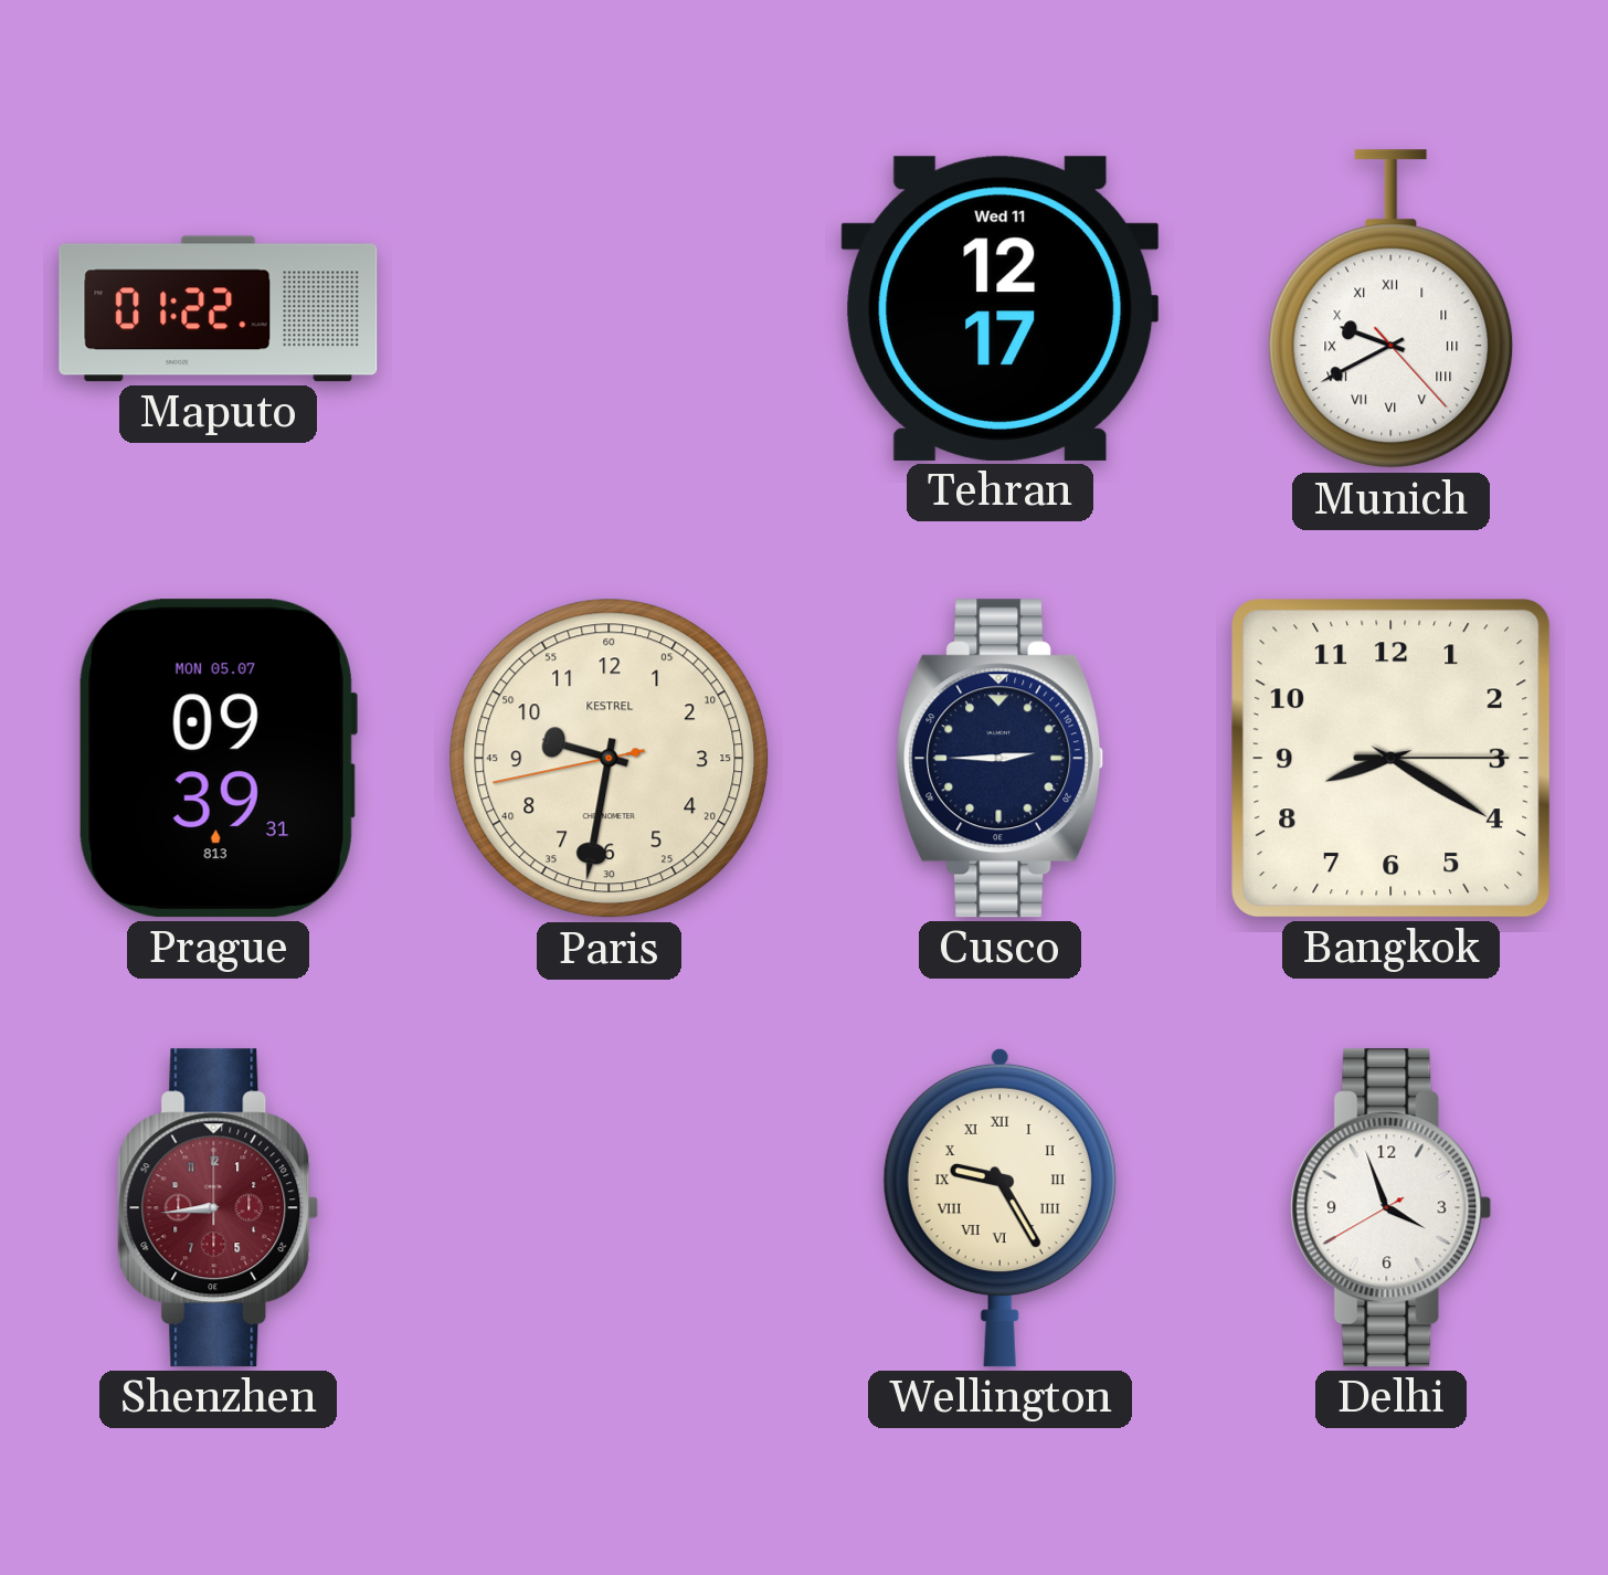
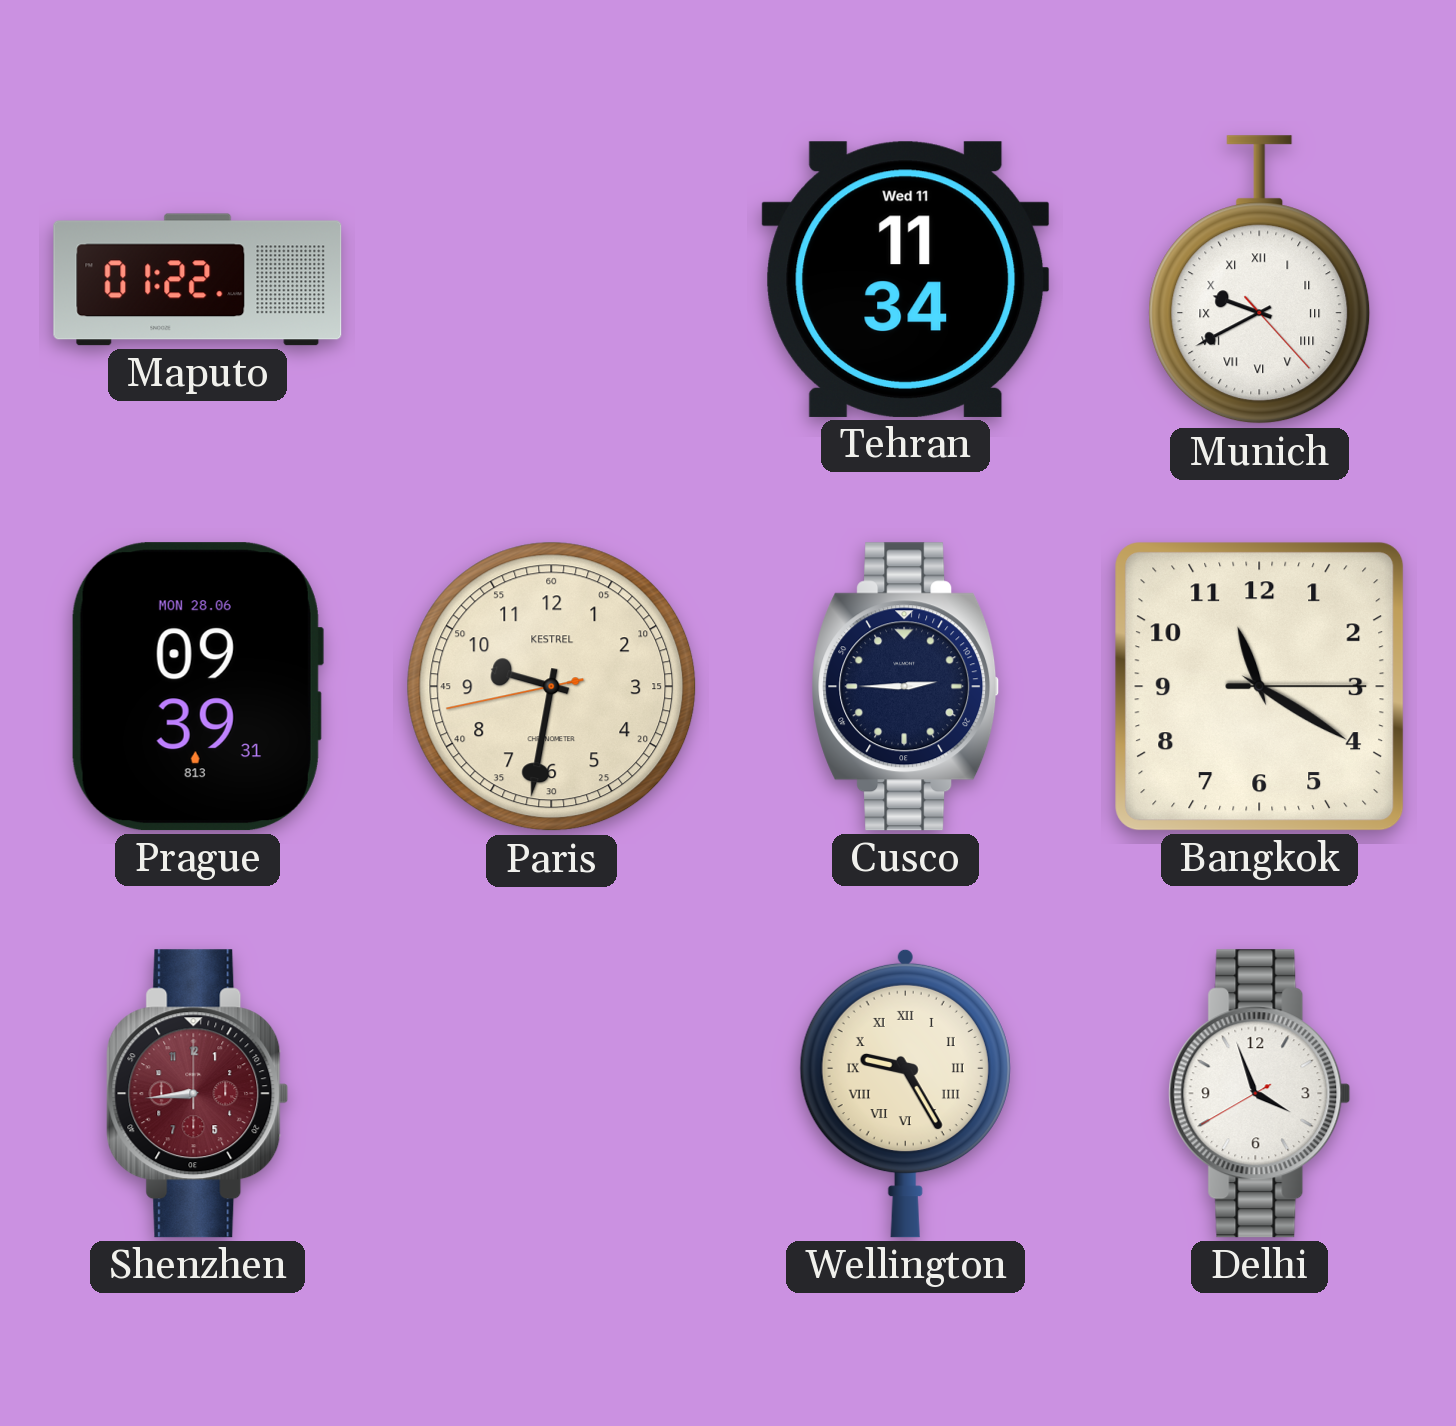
Tehran: 12:17 -> 11:34
Prague date: MON 05.07 -> MON 28.06
Bangkok: 8:20 -> 11:20
